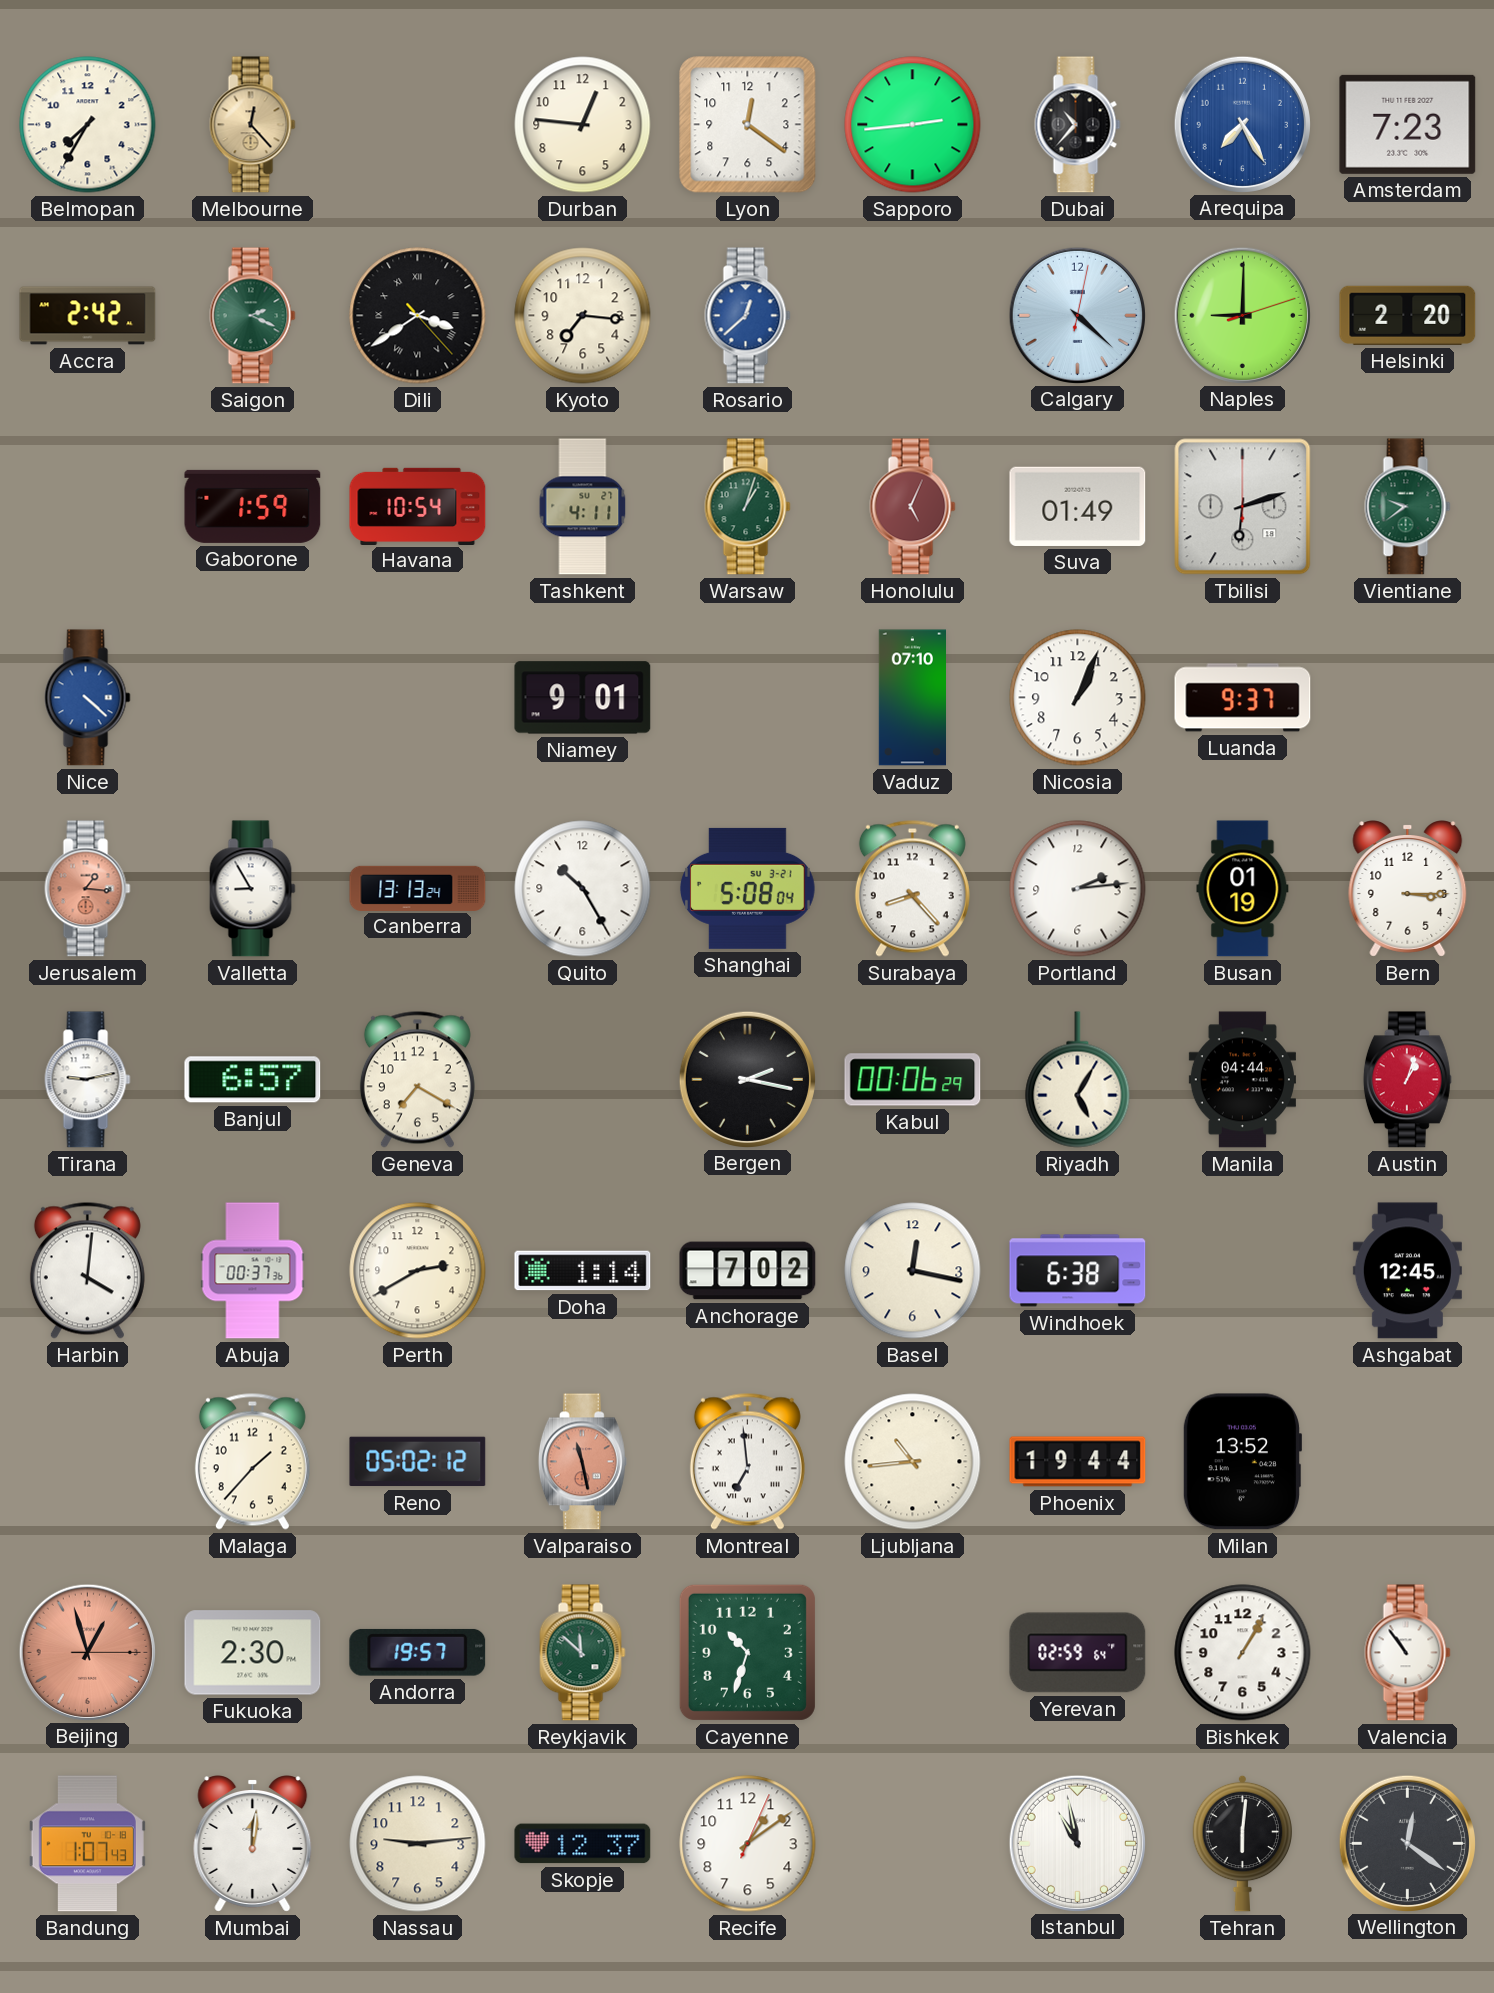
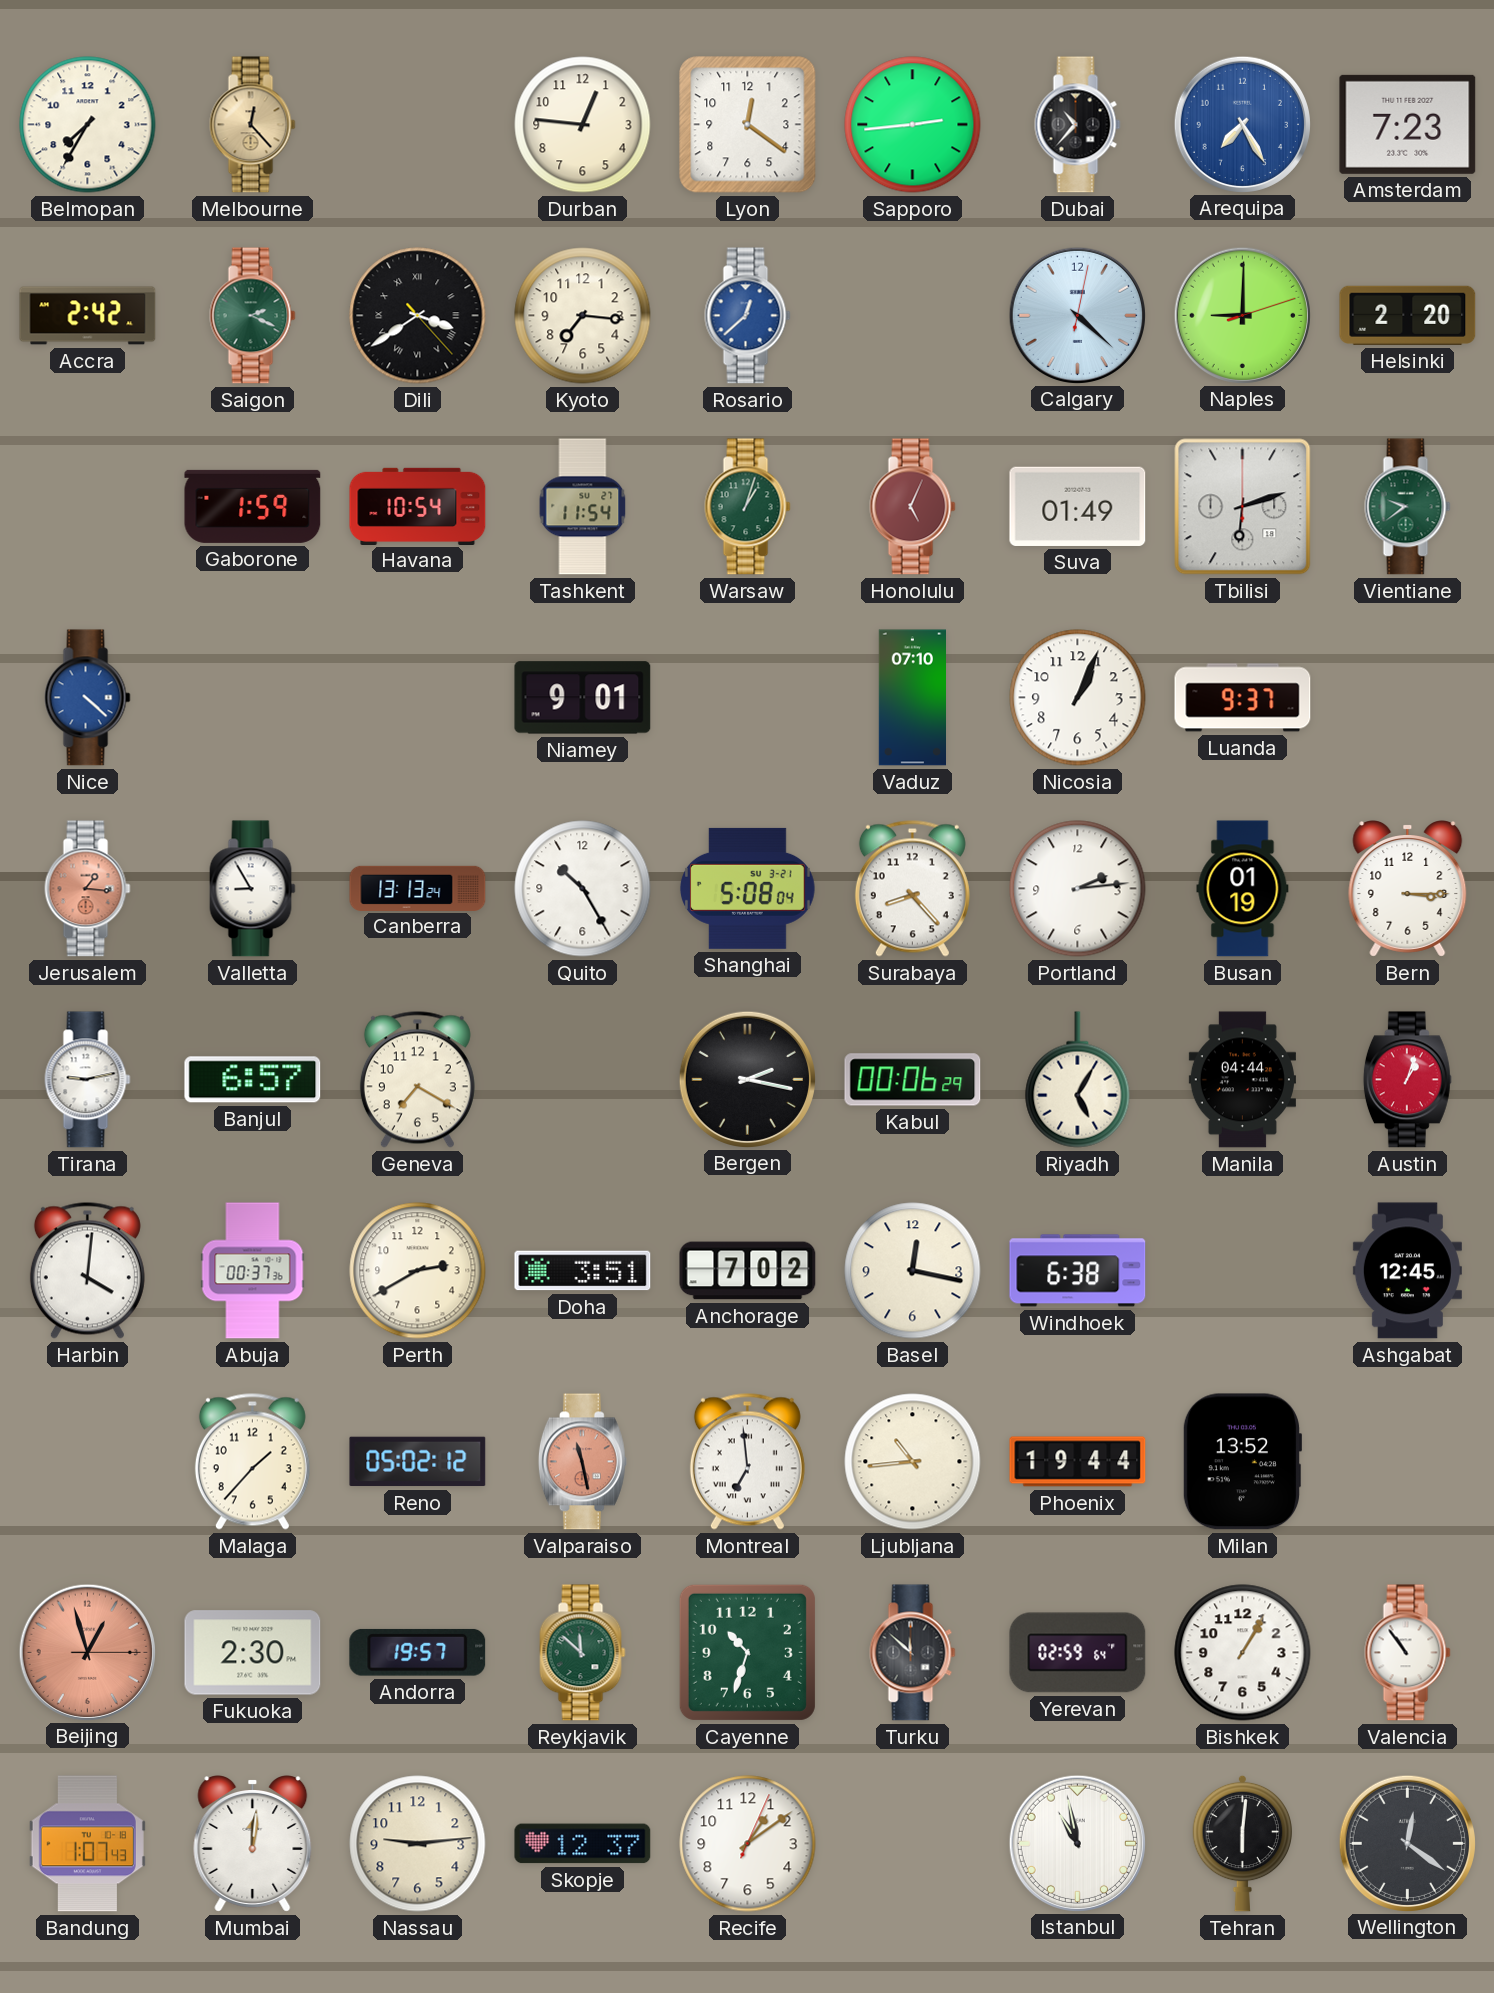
Tashkent: 4:11 -> 11:54
Doha: 1:14 -> 3:51
Turku: none -> 11:52
